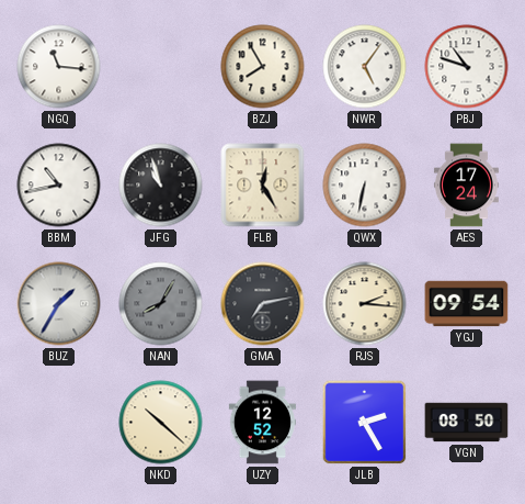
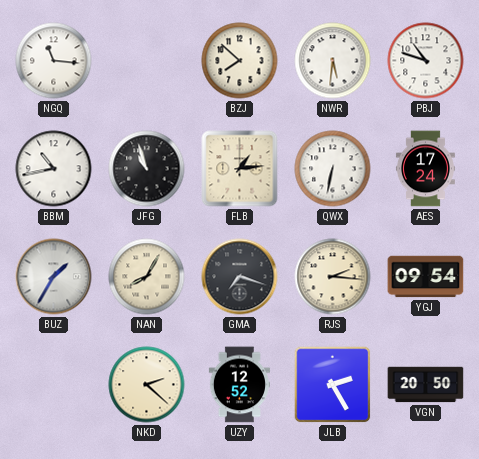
BZJ: 7:55 -> 7:52
NWR: 5:06 -> 5:31
FLB: 12:25 -> 1:14
NAN dial: grey -> cream
GMA: 7:13 -> 7:18
NKD: 10:22 -> 2:22
VGN: 08:50 -> 20:50
